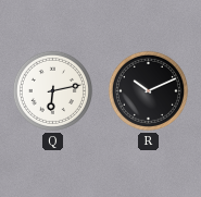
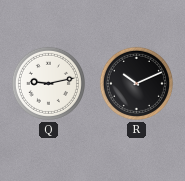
Q: 6:13 -> 9:13
